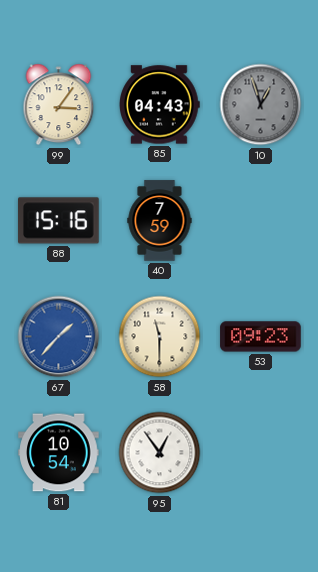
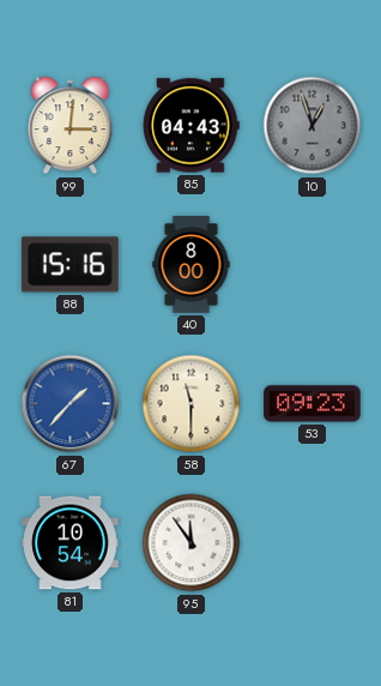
99: 3:06 -> 3:01
40: 7:59 -> 8:00
95: 12:54 -> 11:54
